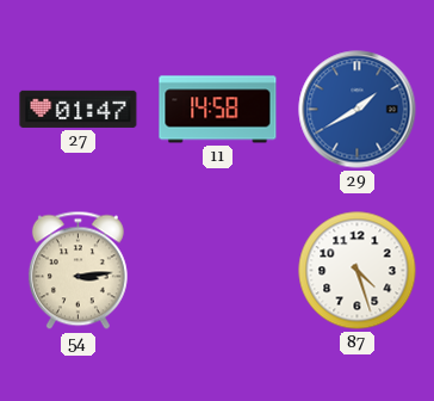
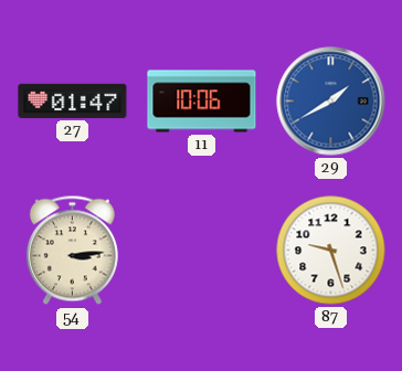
11: 14:58 -> 10:06
87: 4:27 -> 9:27
